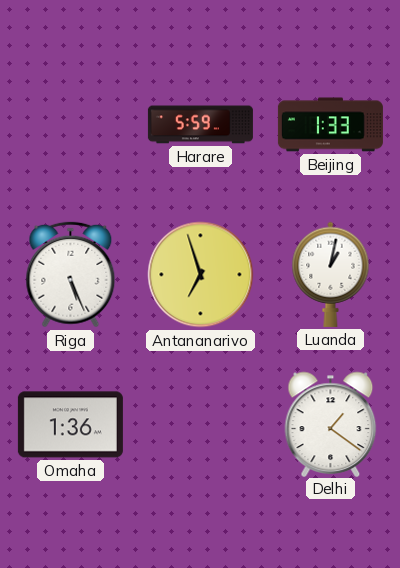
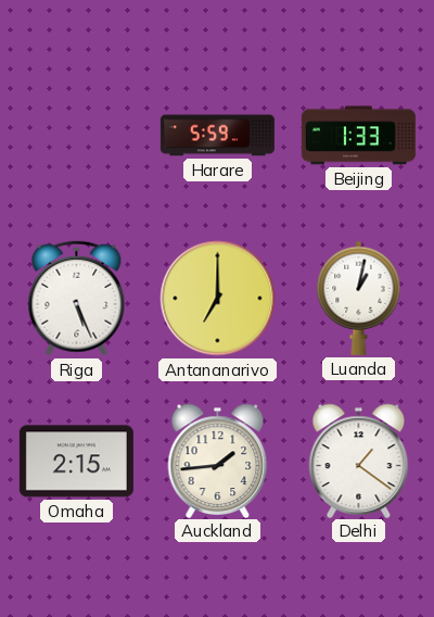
Antananarivo: 6:57 -> 7:00
Omaha: 1:36 -> 2:15
Auckland: none -> 1:44
